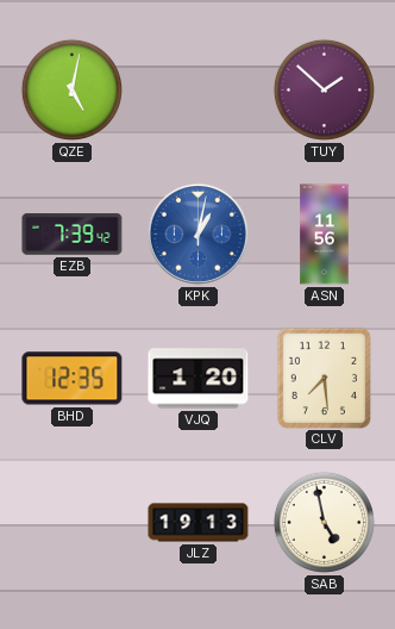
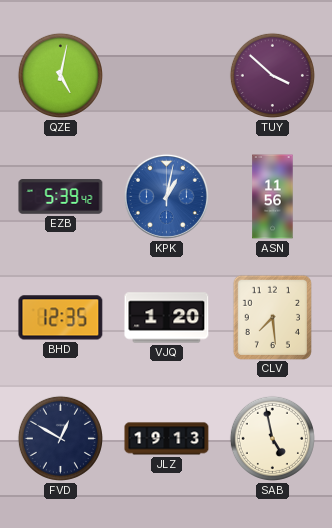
TUY: 1:52 -> 3:52
EZB: 7:39 -> 5:39
FVD: none -> 12:50
